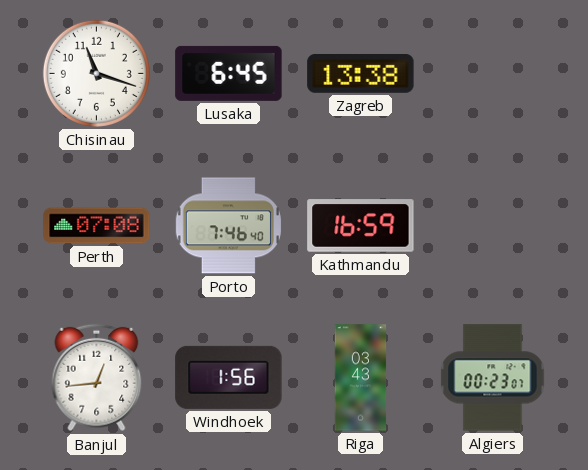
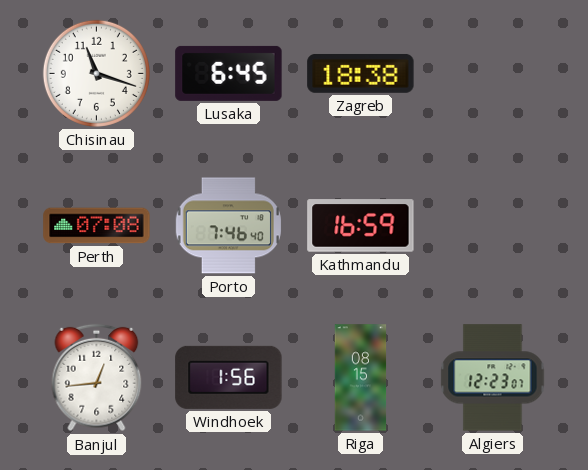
Zagreb: 13:38 -> 18:38
Riga: 03:43 -> 08:15
Algiers: 00:23 -> 12:23
